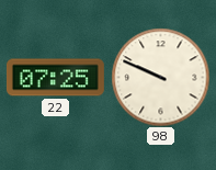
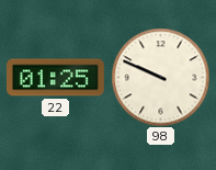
22: 07:25 -> 01:25
